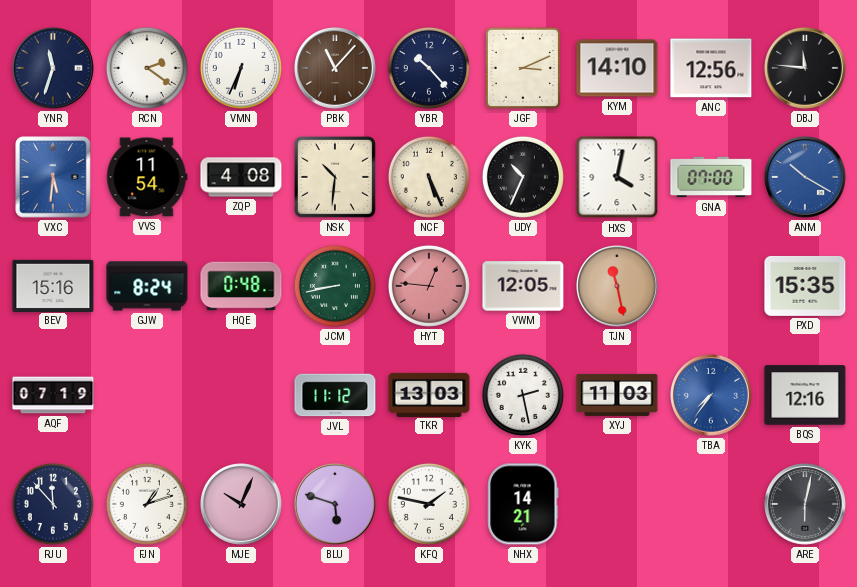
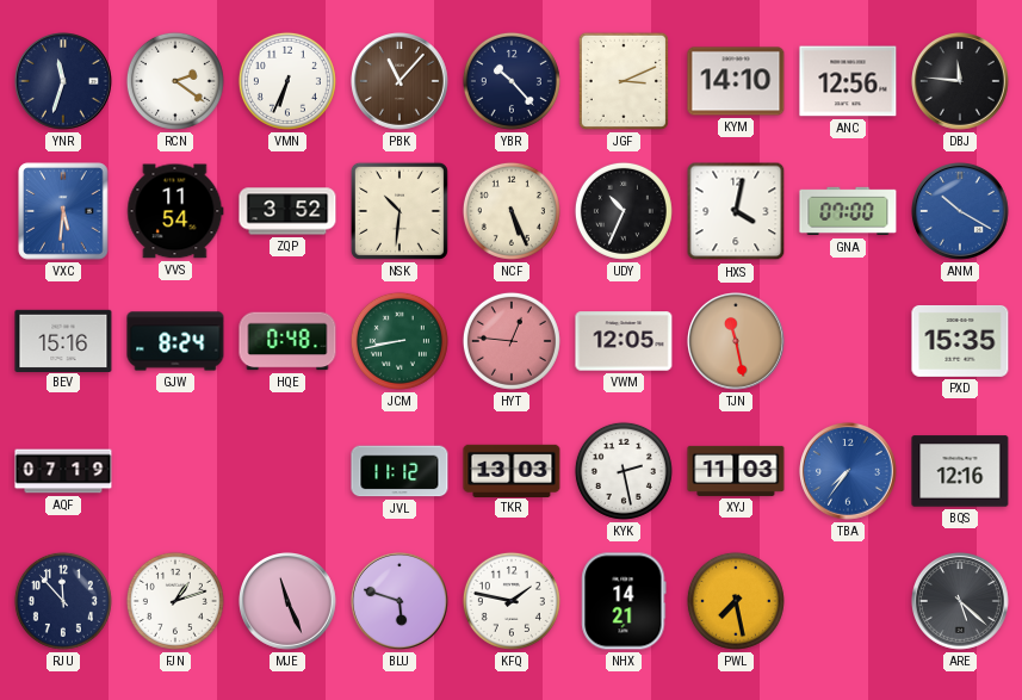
ZQP: 4:08 -> 3:52
MJE: 10:04 -> 11:26
PWL: none -> 7:28
ARE: 6:02 -> 5:22
